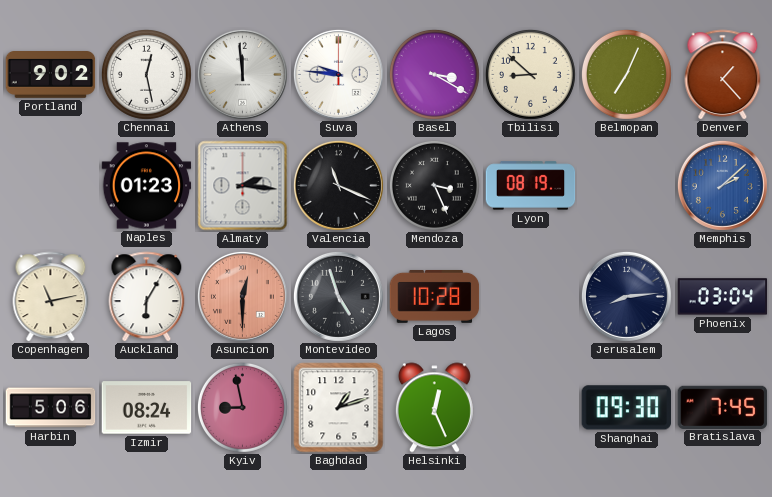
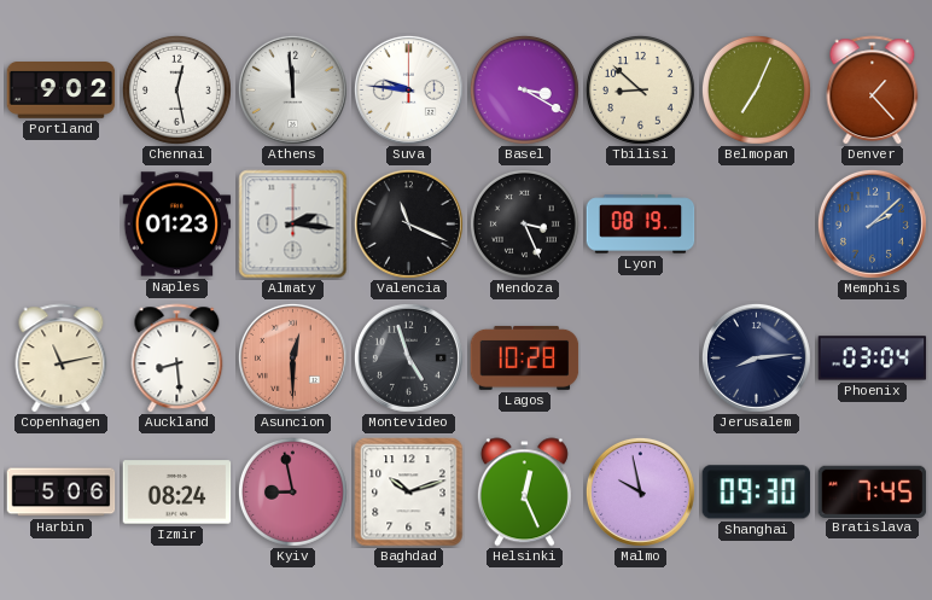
Auckland: 6:05 -> 8:29
Baghdad: 1:12 -> 10:12
Malmo: none -> 9:58
